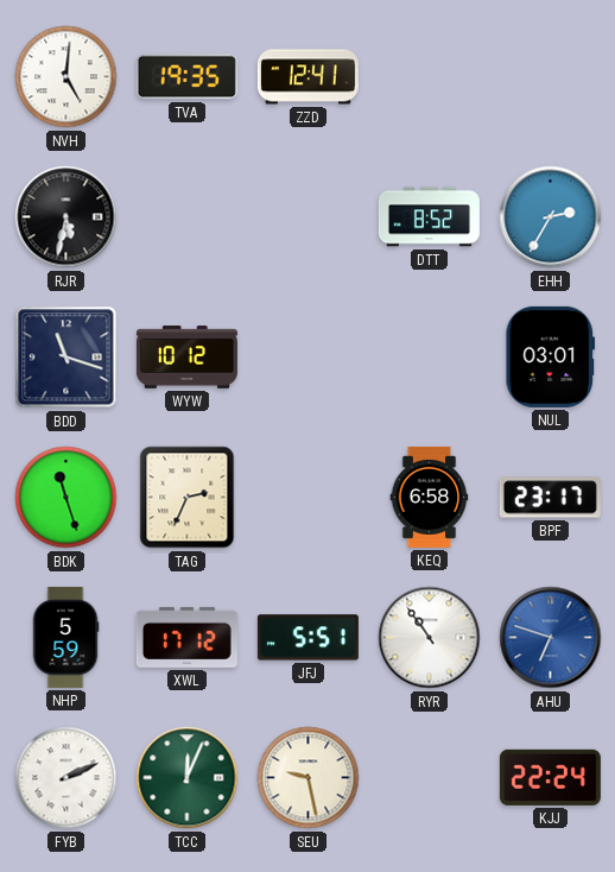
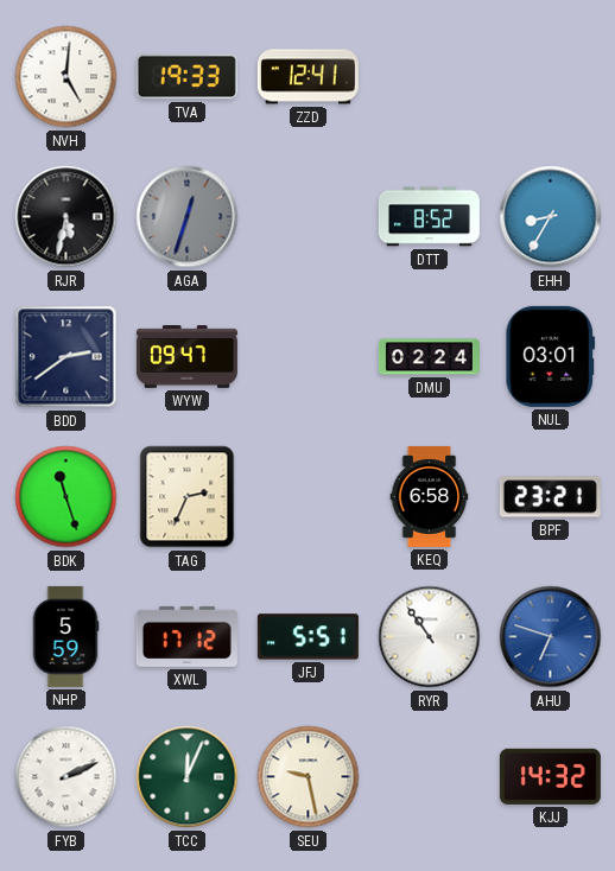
TVA: 19:35 -> 19:33
AGA: none -> 12:33
EHH: 2:35 -> 8:35
BDD: 11:18 -> 2:39
WYW: 10:12 -> 09:47
DMU: none -> 02:24
BPF: 23:17 -> 23:21
KJJ: 22:24 -> 14:32
